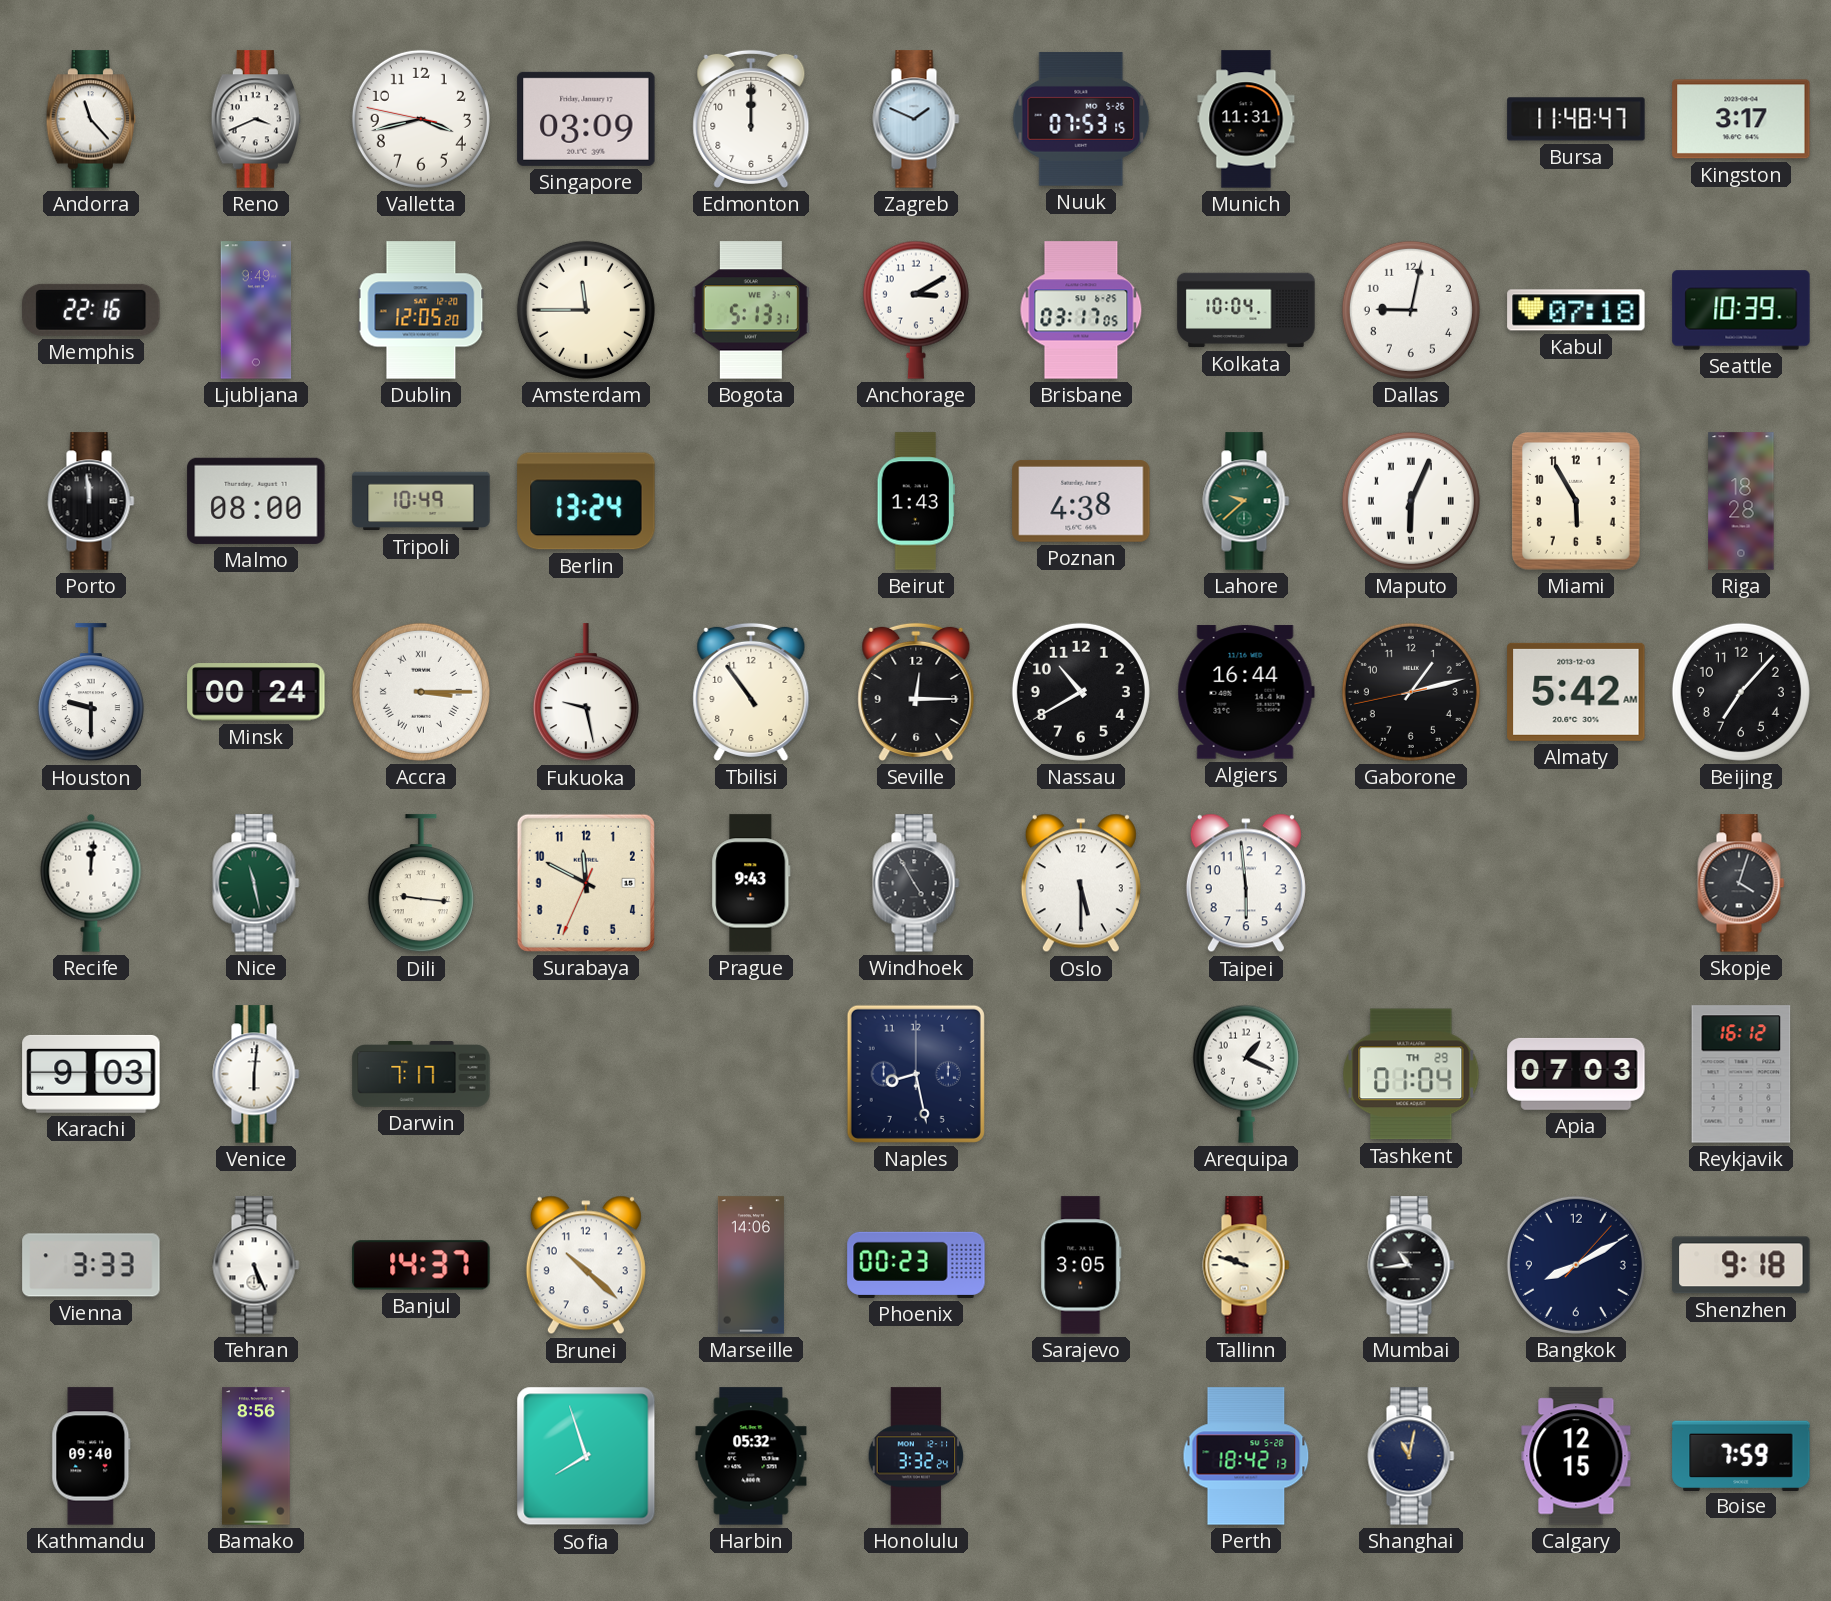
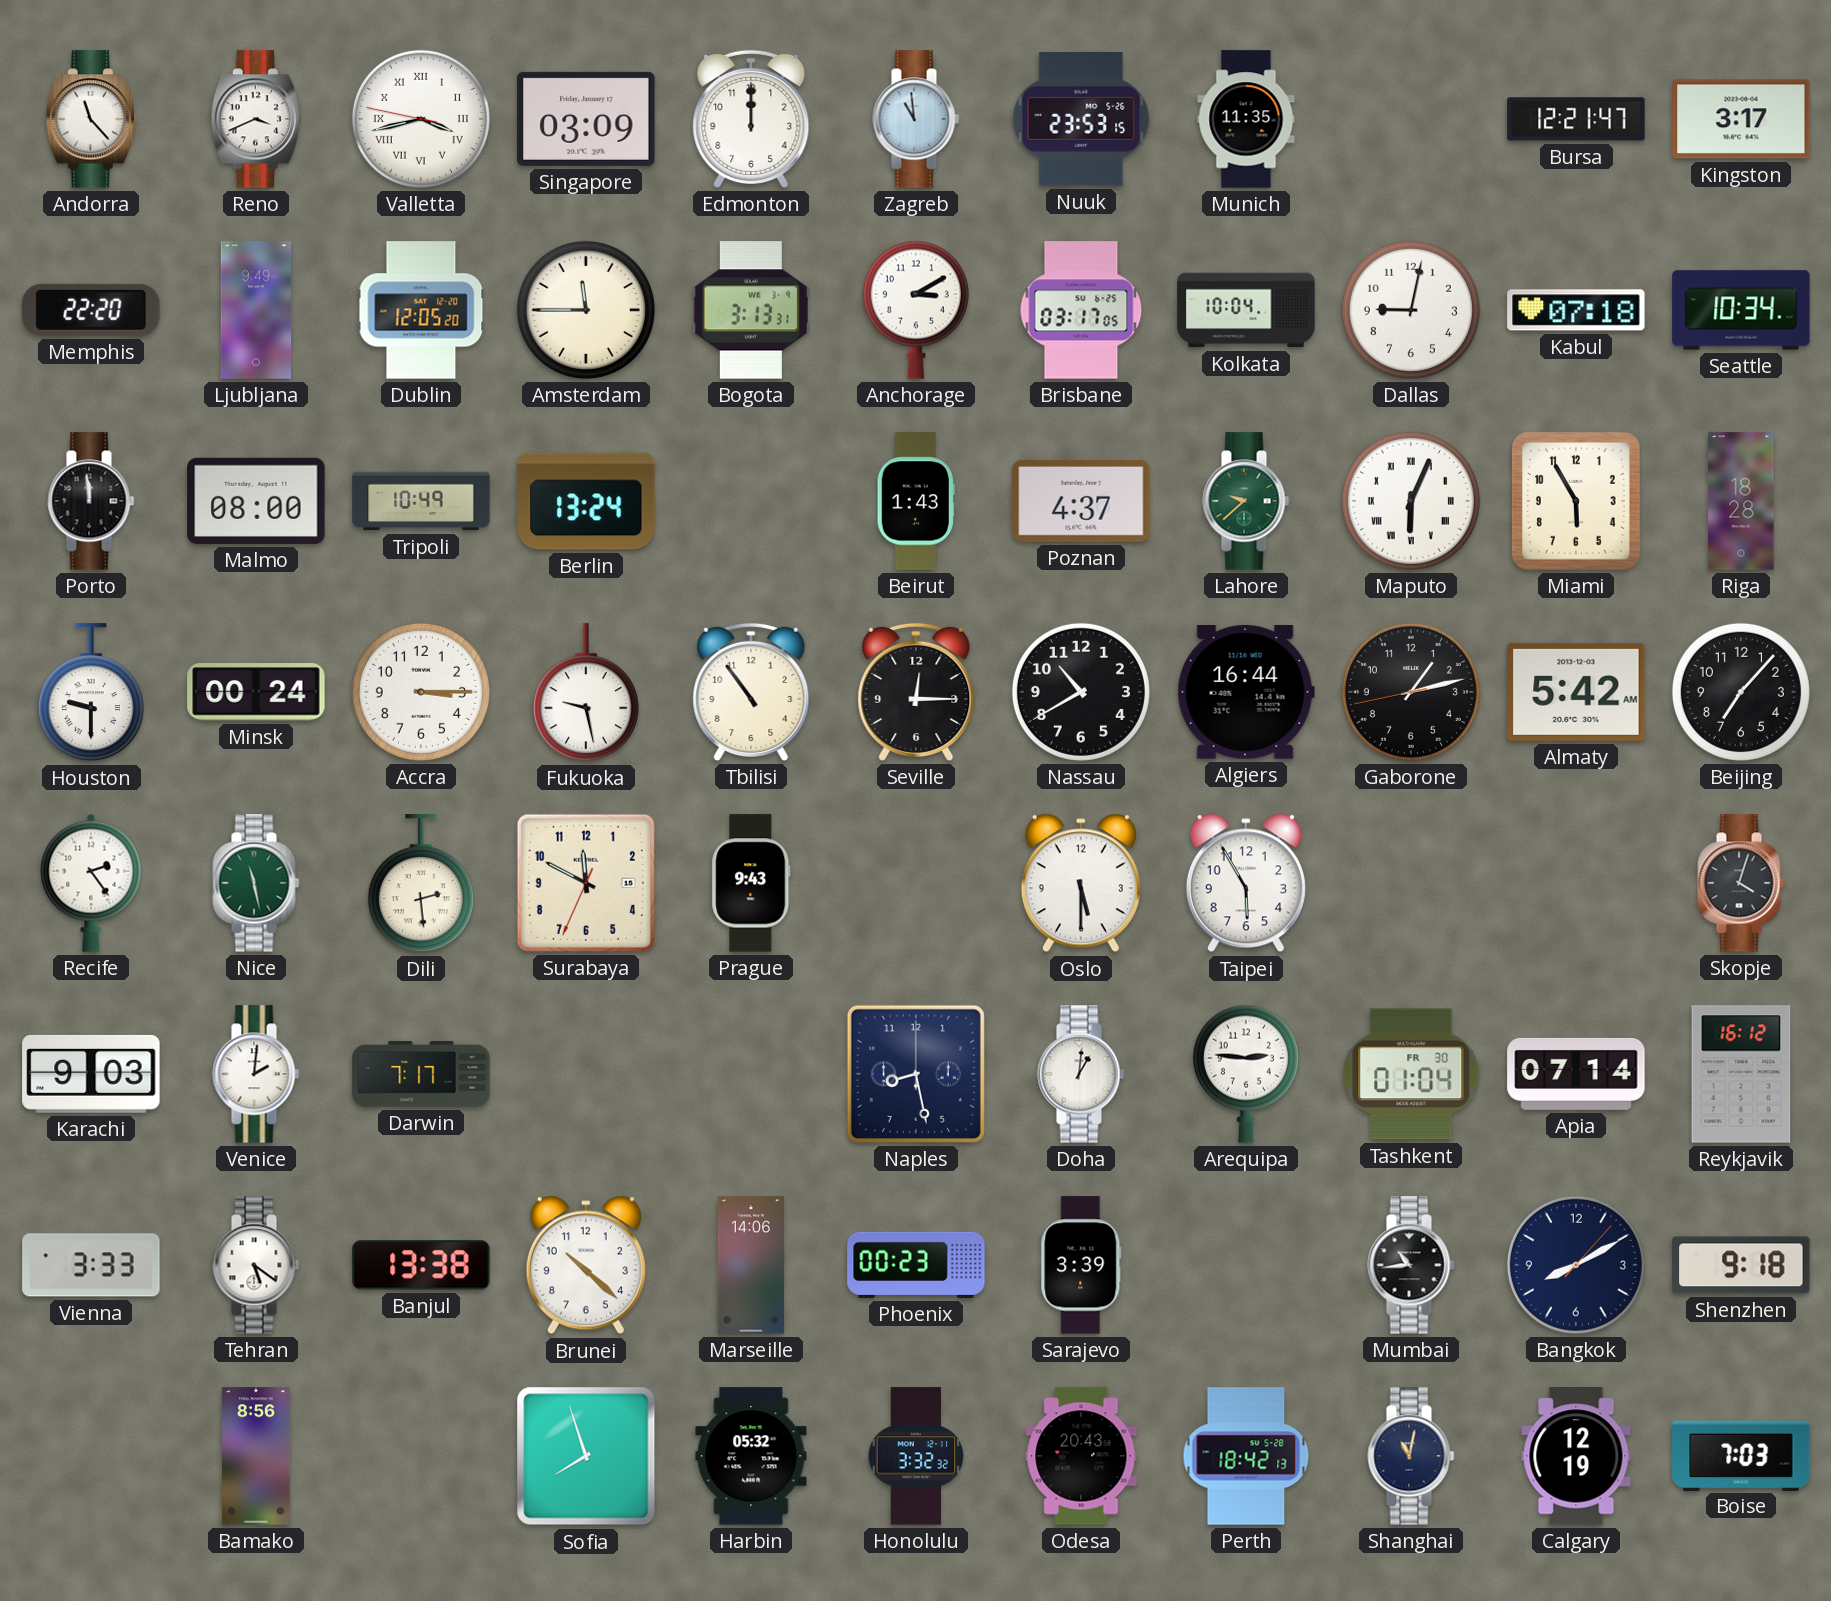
Valletta numerals: Arabic -> Roman
Zagreb: 1:49 -> 10:59
Nuuk: 07:53 -> 23:53
Munich: 11:31 -> 11:35
Bursa: 11:48 -> 12:21
Memphis: 22:16 -> 22:20
Bogota: 5:13 -> 3:13
Seattle: 10:39 -> 10:34
Poznan: 4:38 -> 4:37
Accra numerals: Roman -> Arabic
Recife: 12:01 -> 2:24
Dili: 9:16 -> 2:29
Windhoek: 4:55 -> none
Taipei: 5:59 -> 5:55
Venice: 6:01 -> 2:01
Doha: none -> 1:01
Arequipa: 1:19 -> 2:46
Tashkent date: TH 29 -> FR 30
Apia: 07:03 -> 07:14
Tehran: 5:26 -> 5:21
Banjul: 14:37 -> 13:38
Sarajevo: 3:05 -> 3:39
Tallinn: 9:48 -> none
Kathmandu: 09:40 -> none
Honolulu: 3:32:24 -> 3:32:32
Odesa: none -> 20:43
Calgary: 12:15 -> 12:19
Boise: 7:59 -> 7:03
